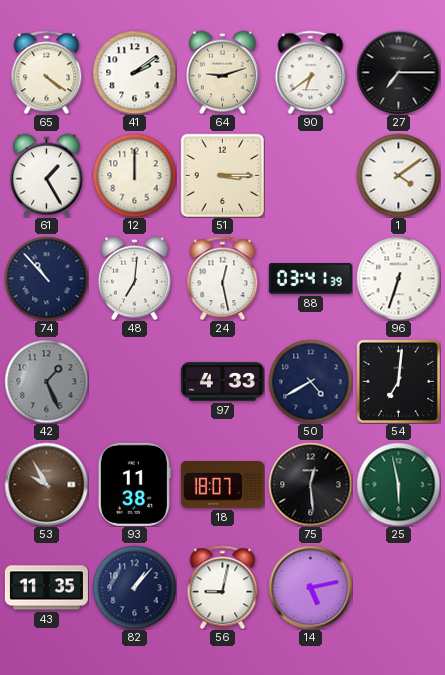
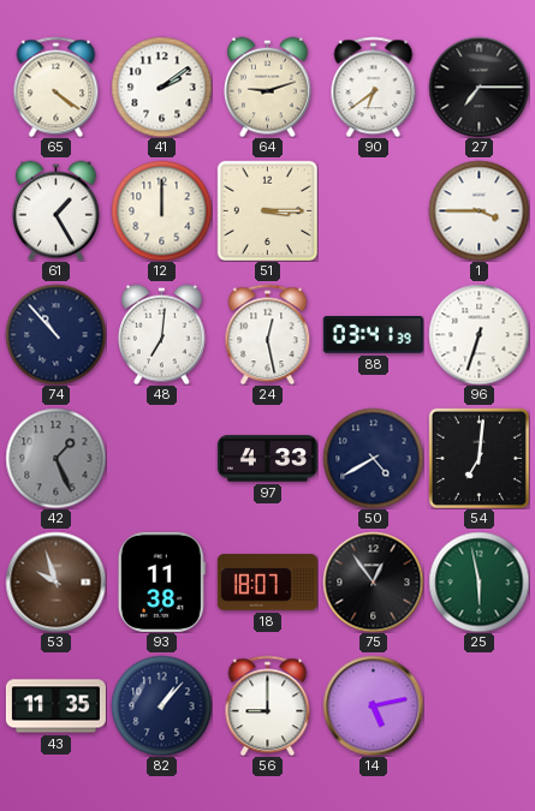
1: 4:09 -> 3:45
53: 9:55 -> 9:57
75: 12:29 -> 12:54
56: 9:02 -> 9:00
